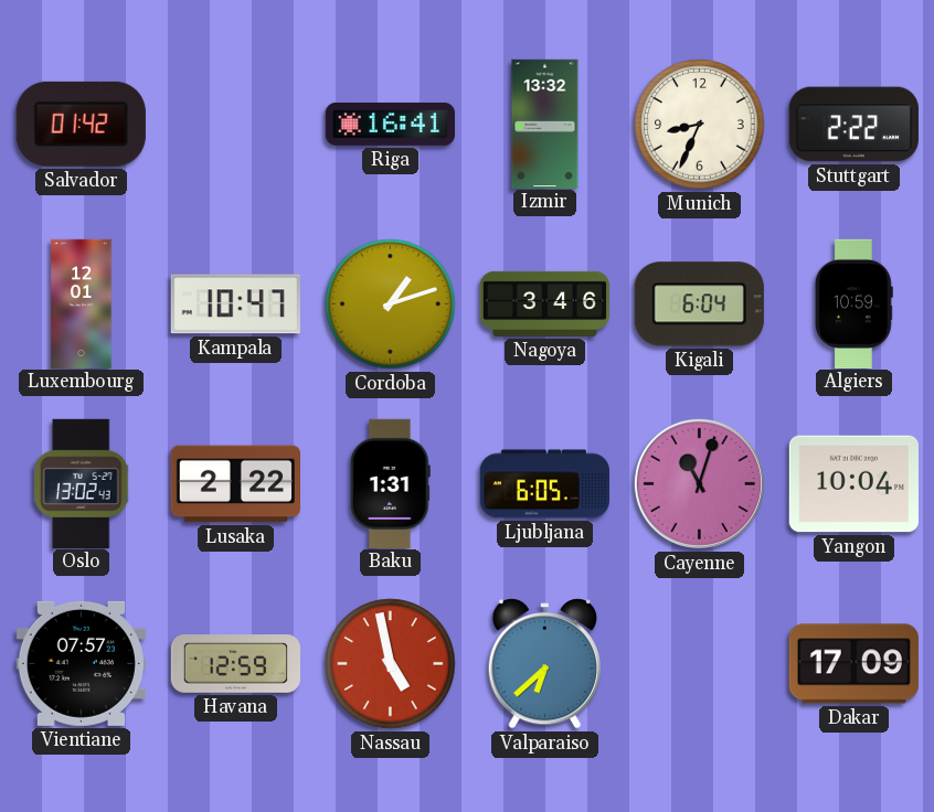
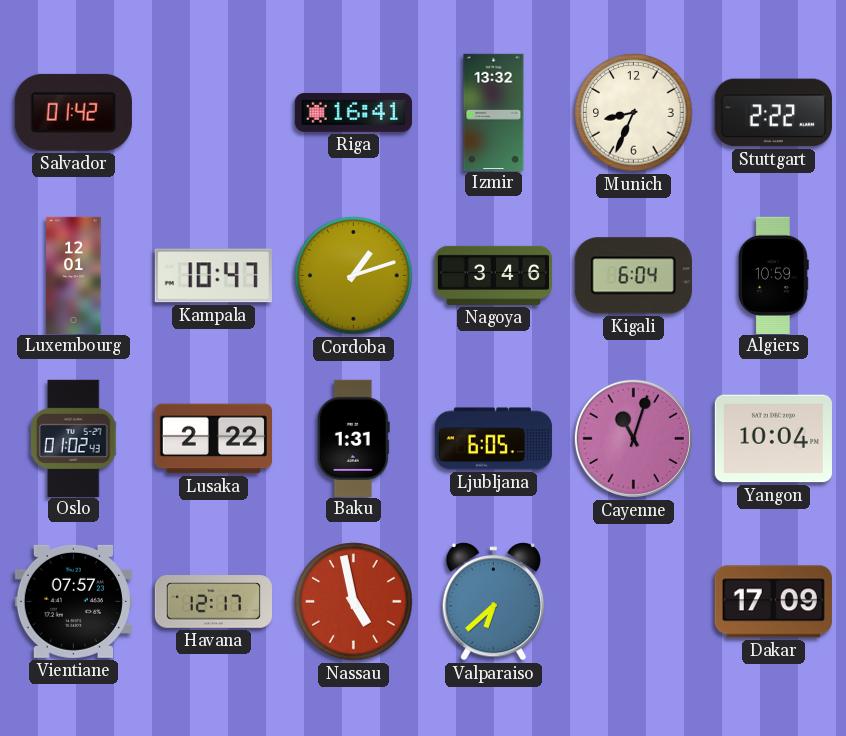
Oslo: 13:02 -> 01:02
Havana: 12:59 -> 12:17
